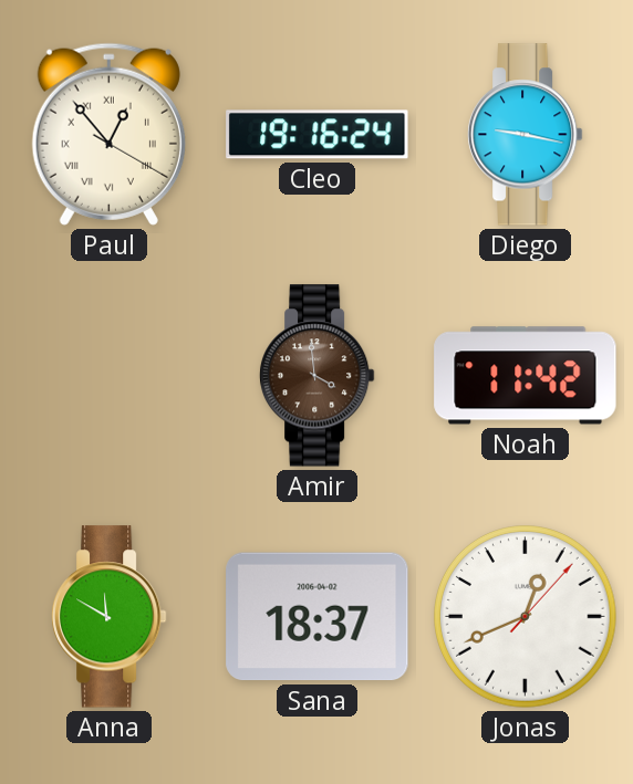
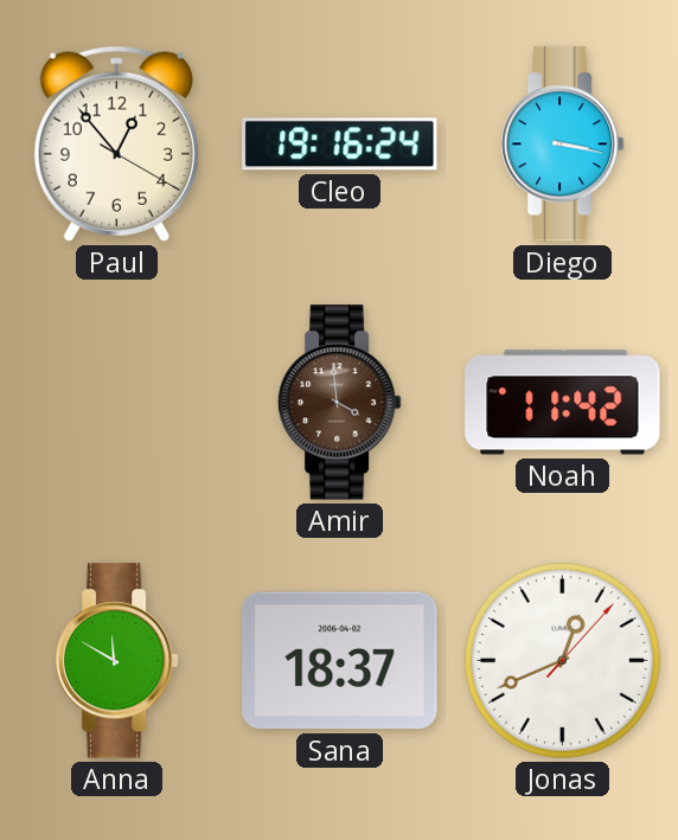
Paul numerals: Roman -> Arabic
Diego: 9:17 -> 3:17
